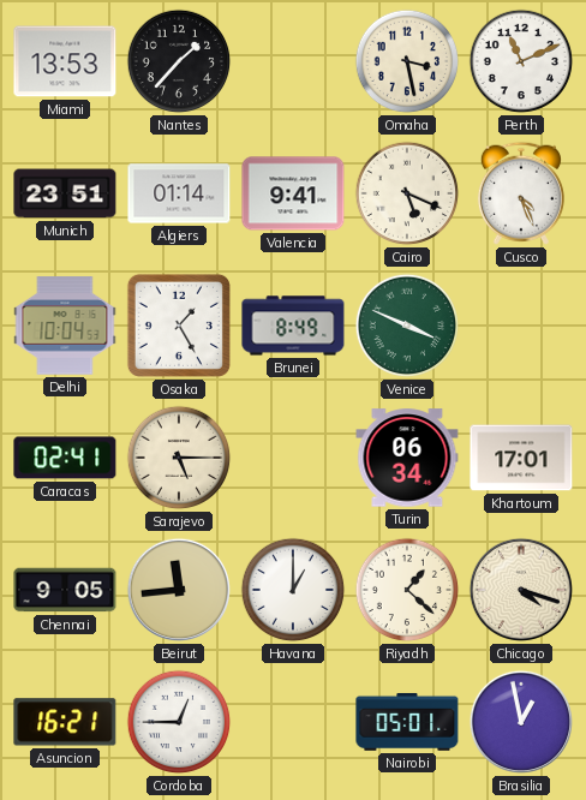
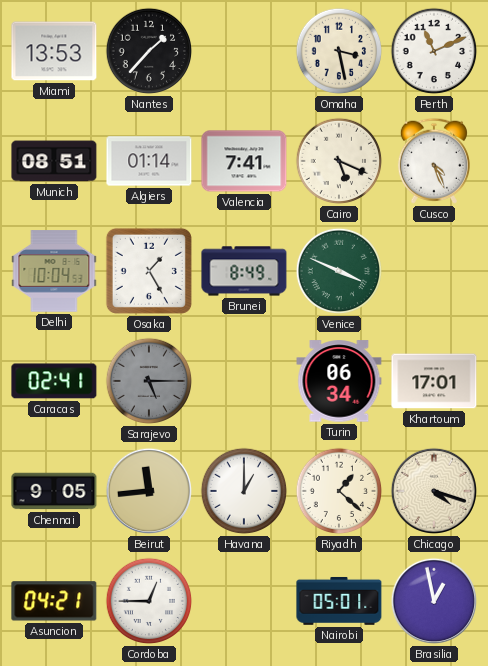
Munich: 23:51 -> 08:51
Valencia: 9:41 -> 7:41
Sarajevo dial: cream -> grey
Asuncion: 16:21 -> 04:21
